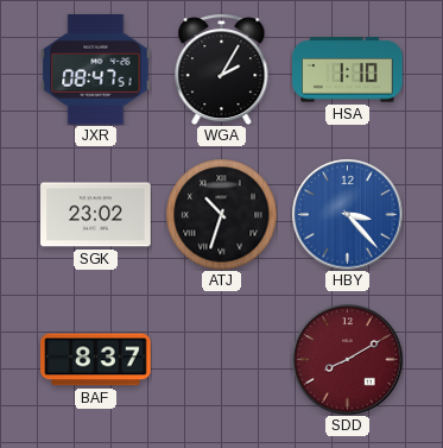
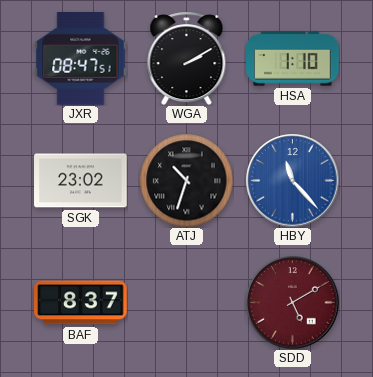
WGA: 2:05 -> 2:10
HBY: 3:23 -> 11:23
SDD: 8:10 -> 5:10
